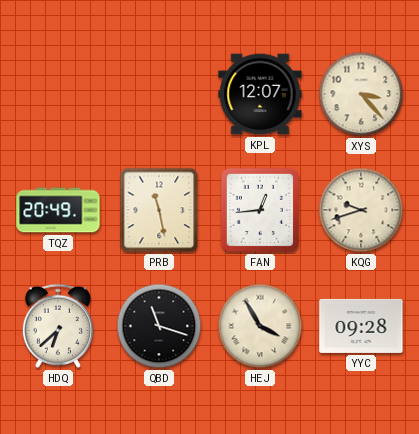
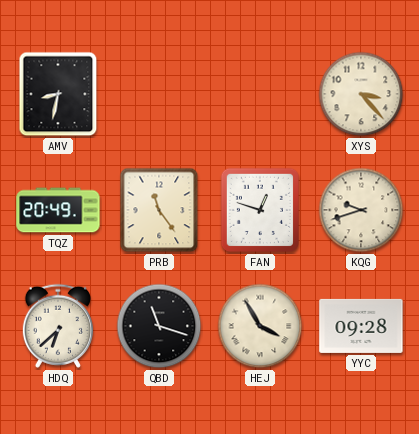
AMV: none -> 8:32
KPL: 12:07 -> none
PRB: 11:28 -> 11:24
FAN: 12:44 -> 12:48
